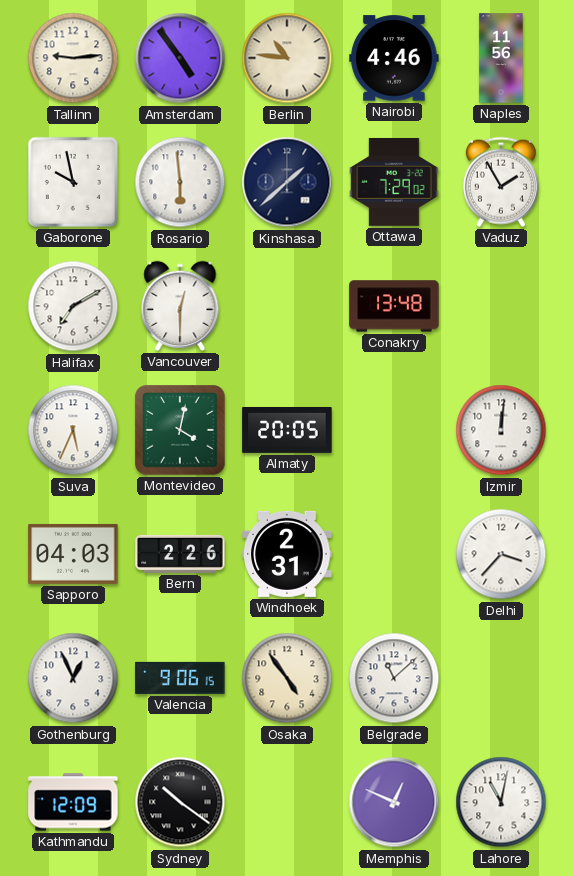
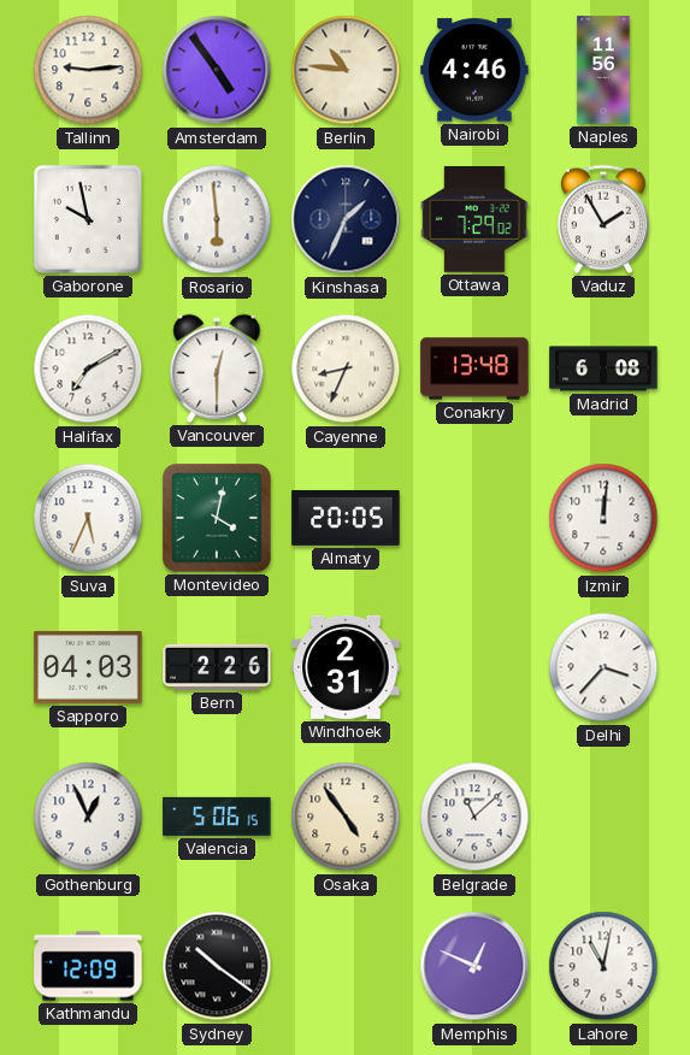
Kinshasa: 1:38 -> 1:34
Cayenne: none -> 8:34
Madrid: none -> 6:08
Valencia: 9:06 -> 5:06
